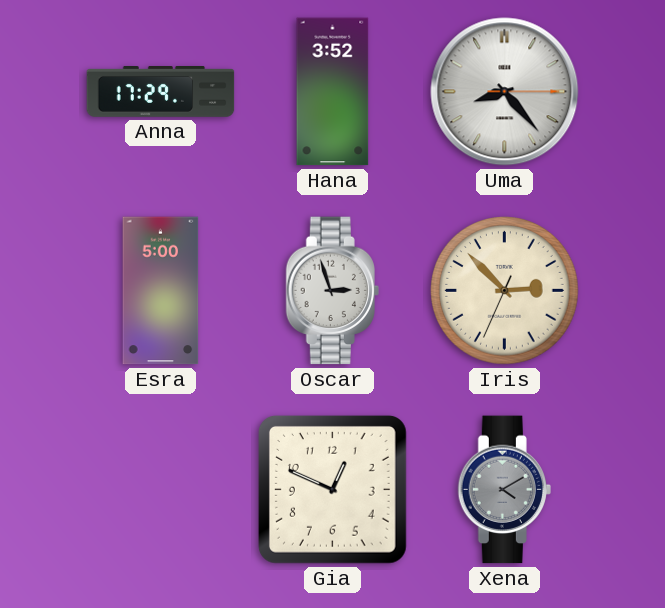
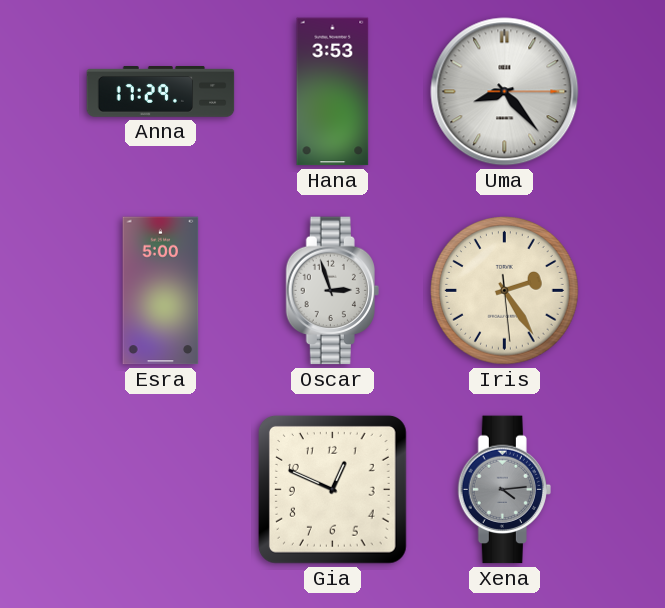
Hana: 3:52 -> 3:53
Iris: 2:52 -> 2:24
Xena: 4:10 -> 4:14
